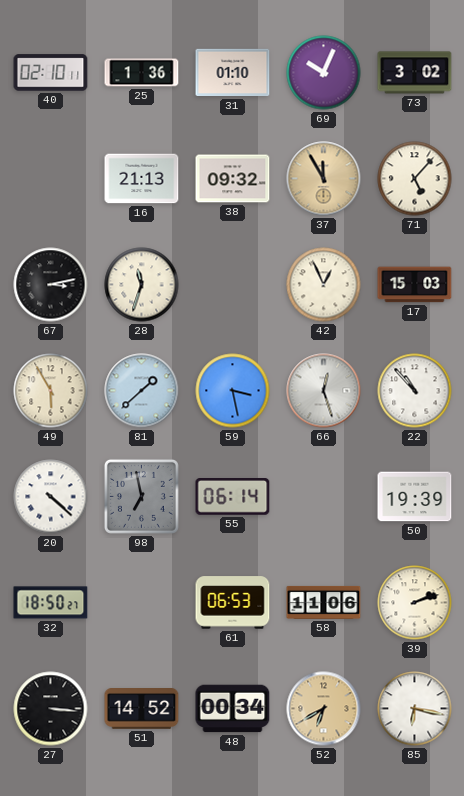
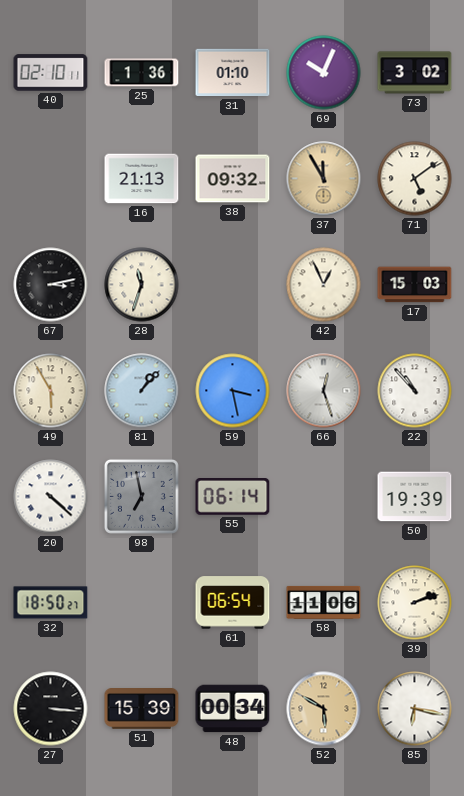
71: 5:07 -> 5:09
81: 1:38 -> 1:07
61: 06:53 -> 06:54
51: 14:52 -> 15:39
52: 6:40 -> 5:50
